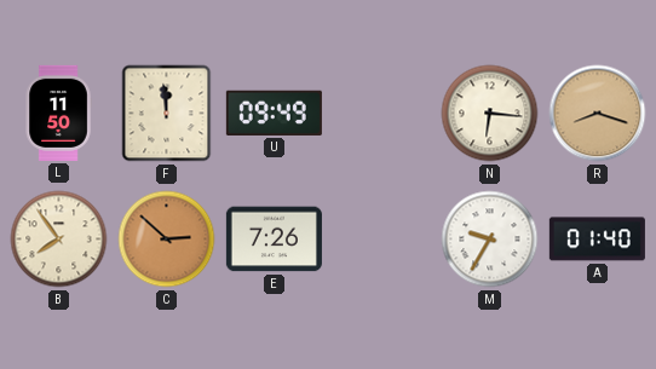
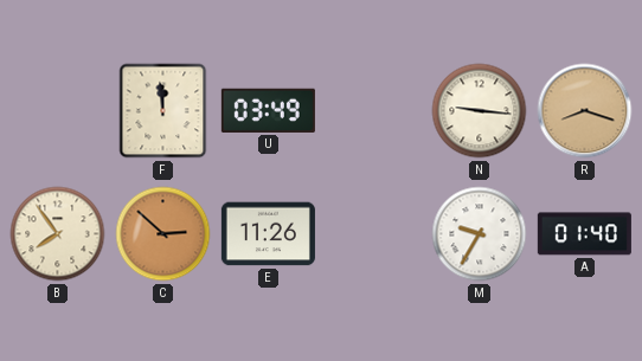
L: 11:50 -> none
U: 09:49 -> 03:49
N: 6:16 -> 9:16
E: 7:26 -> 11:26
